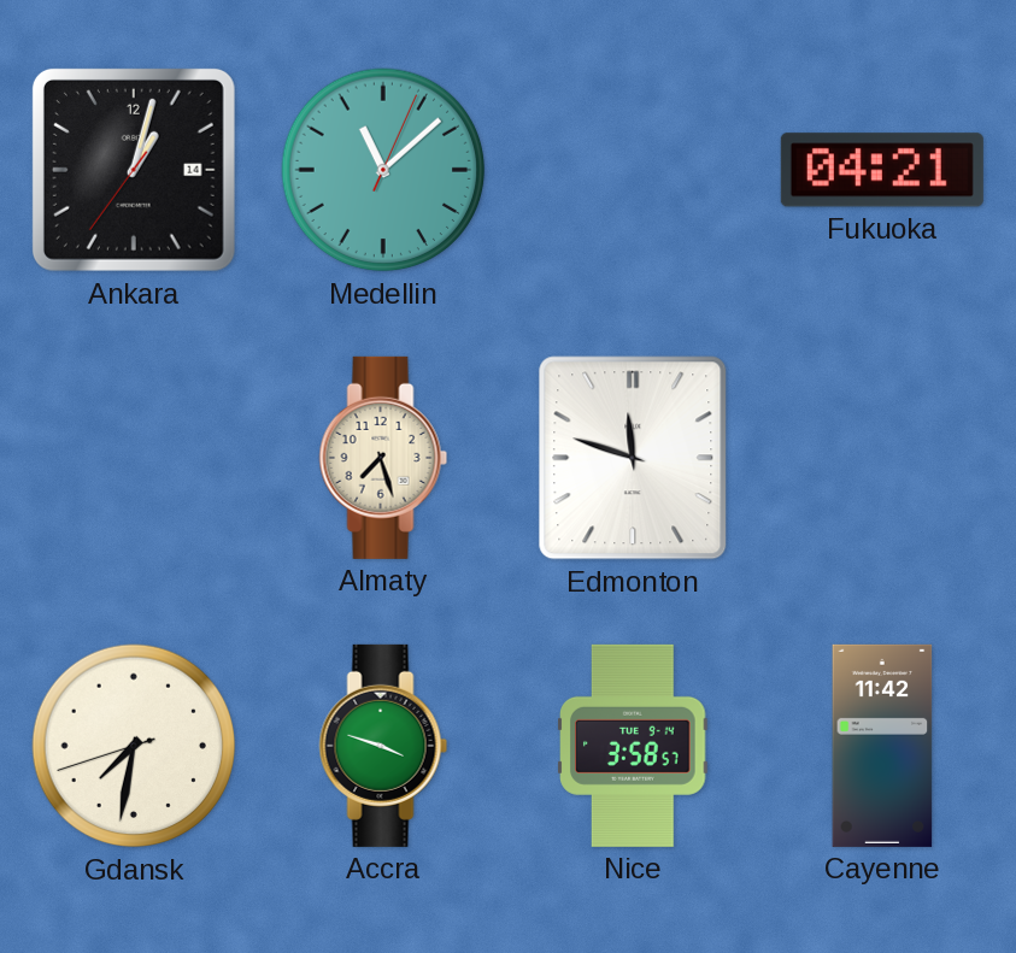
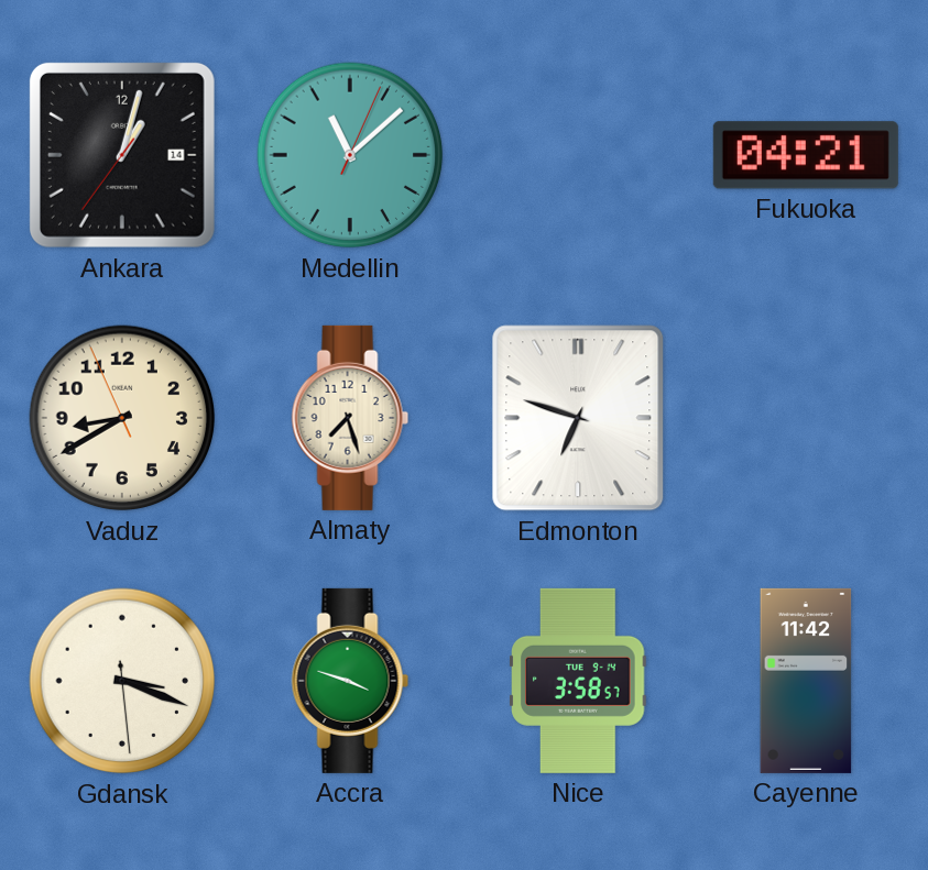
Vaduz: none -> 8:39
Edmonton: 11:48 -> 6:48
Gdansk: 7:31 -> 3:18
